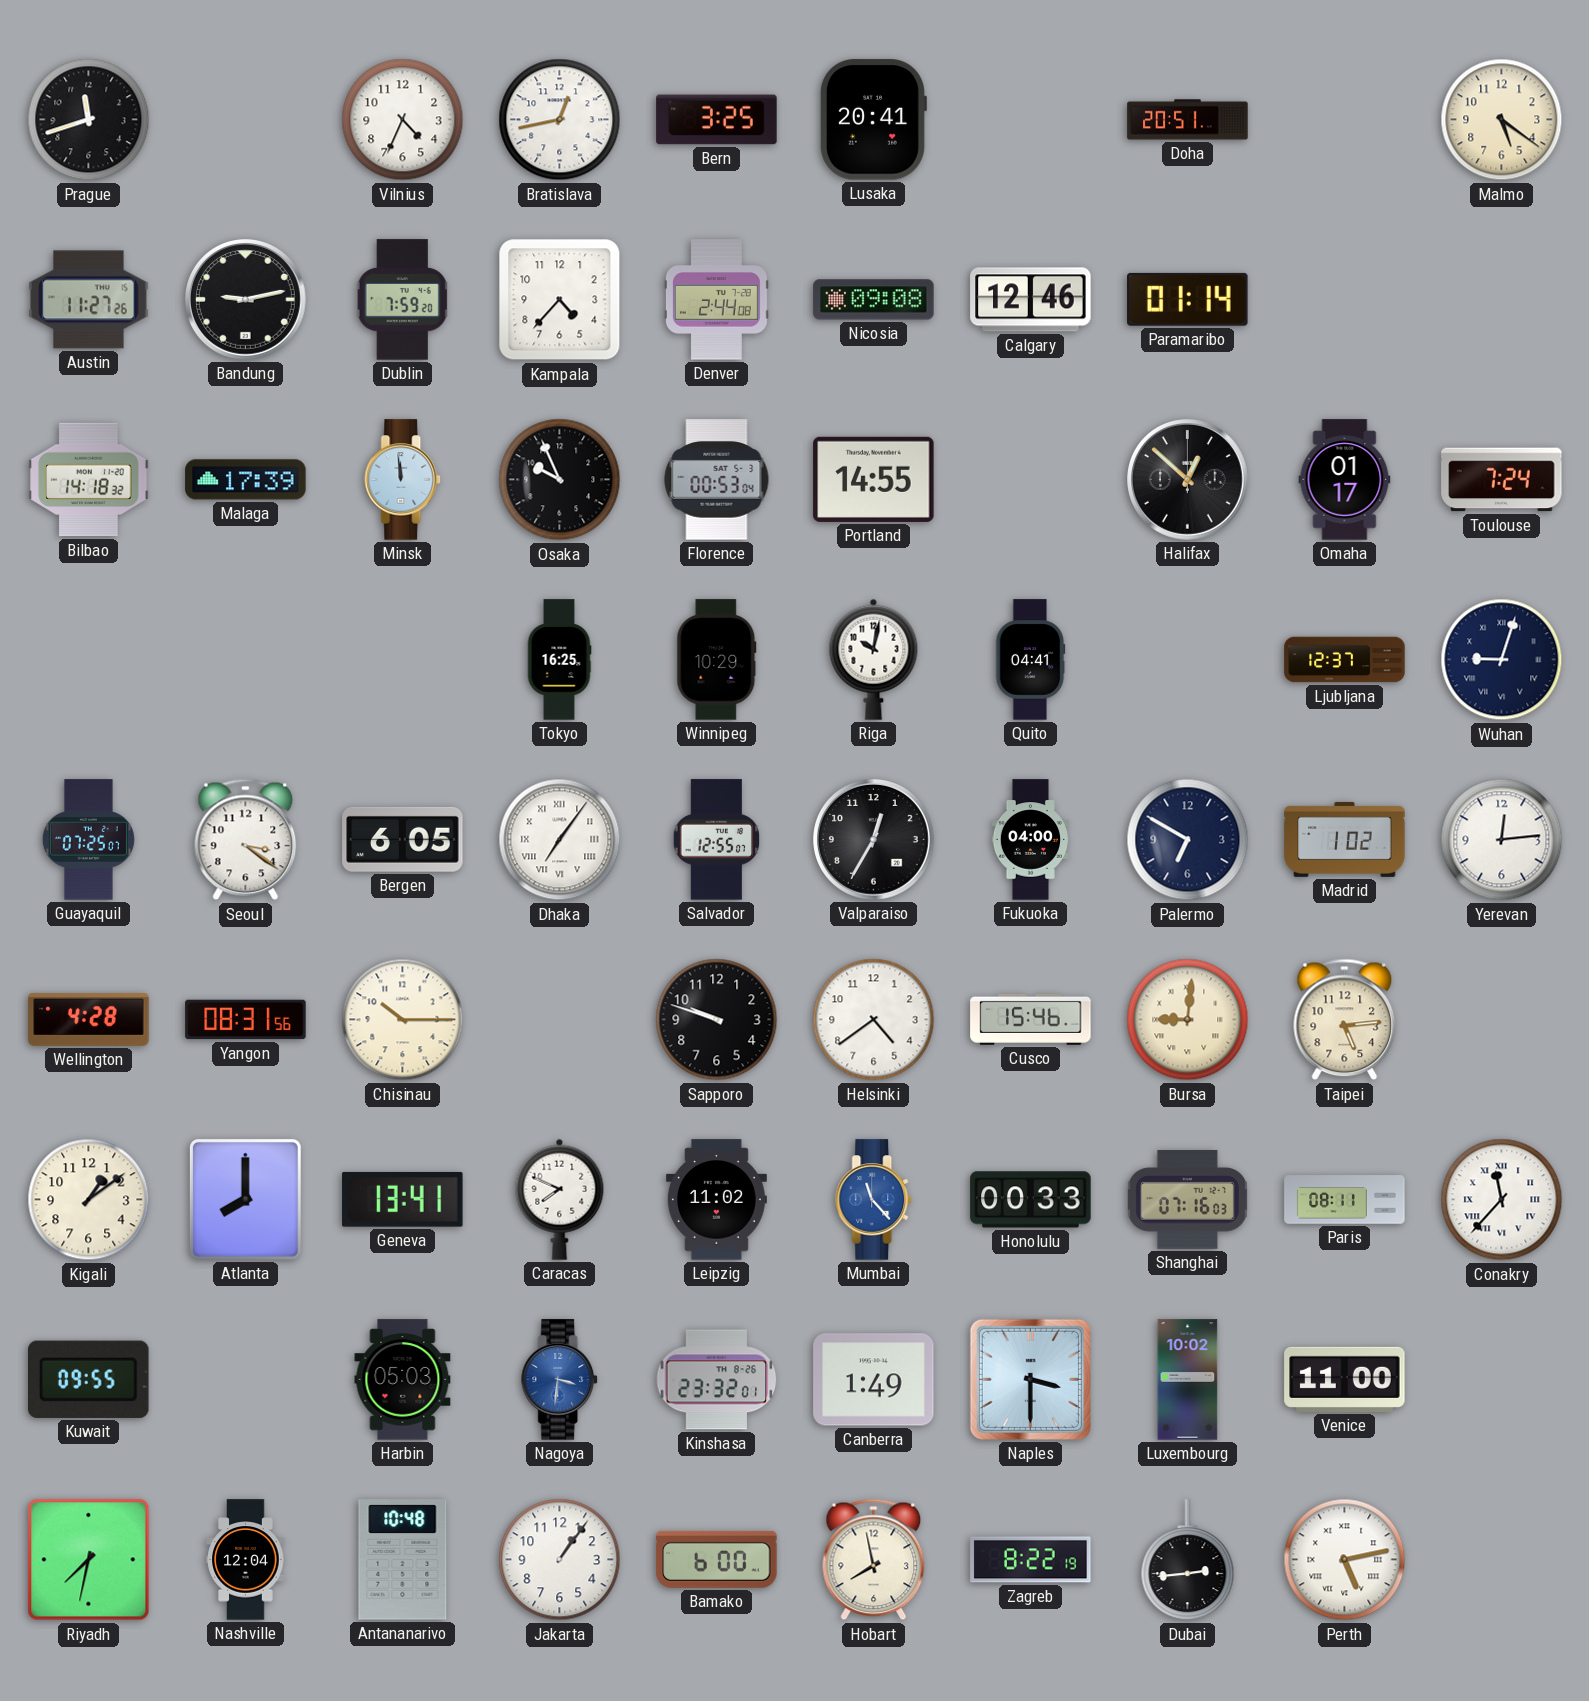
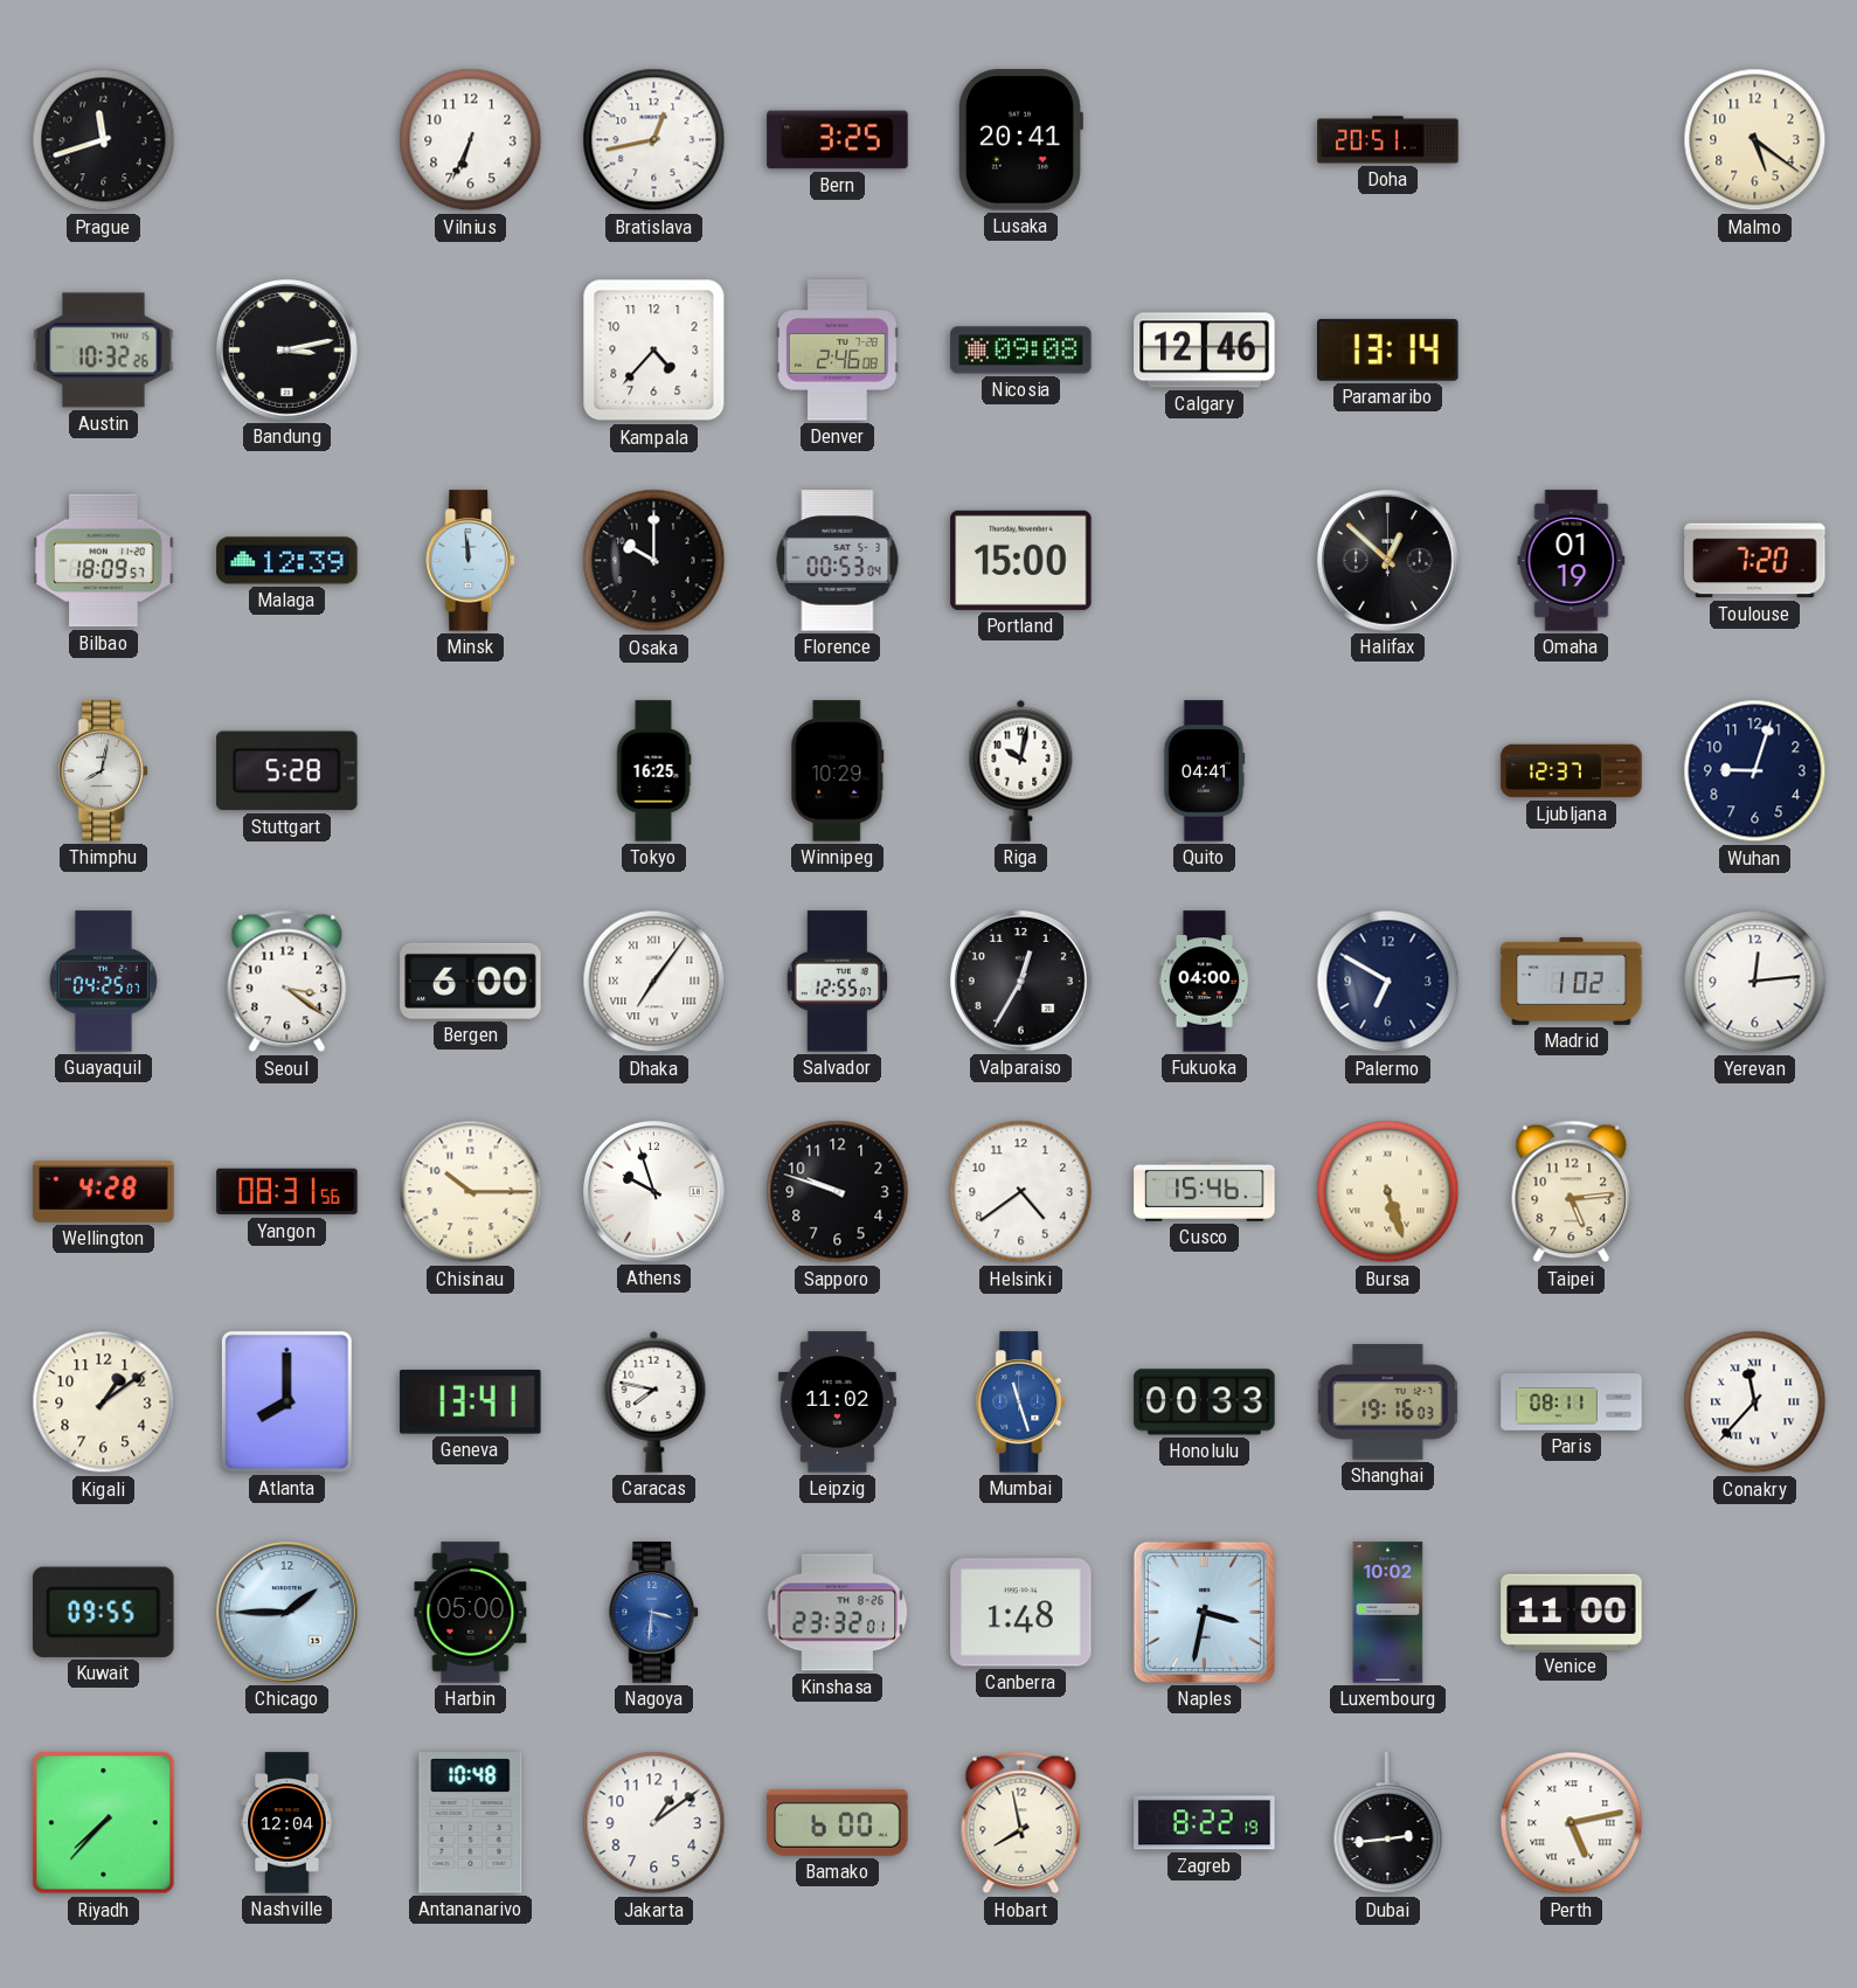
Vilnius: 4:34 -> 6:34
Austin: 11:27 -> 10:32
Bandung: 9:13 -> 3:13
Dublin: 7:59 -> none
Denver: 2:44 -> 2:46
Paramaribo: 01:14 -> 13:14
Bilbao: 14:18 -> 18:09
Malaga: 17:39 -> 12:39
Osaka: 9:56 -> 10:00
Portland: 14:55 -> 15:00
Omaha: 01:17 -> 01:19
Toulouse: 7:24 -> 7:20
Thimphu: none -> 8:02
Stuttgart: none -> 5:28
Wuhan numerals: Roman -> Arabic
Guayaquil: 07:25 -> 04:25
Bergen: 6:05 -> 6:00
Athens: none -> 9:57
Bursa: 9:01 -> 5:27
Caracas: 7:49 -> 7:47
Mumbai: 11:23 -> 11:27
Shanghai: 07:16 -> 19:16
Chicago: none -> 1:45
Harbin: 05:03 -> 05:00
Canberra: 1:49 -> 1:48
Naples: 3:30 -> 3:32
Riyadh: 7:32 -> 7:37
Jakarta: 1:06 -> 1:09
